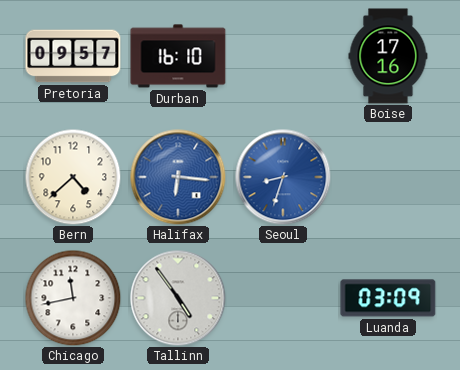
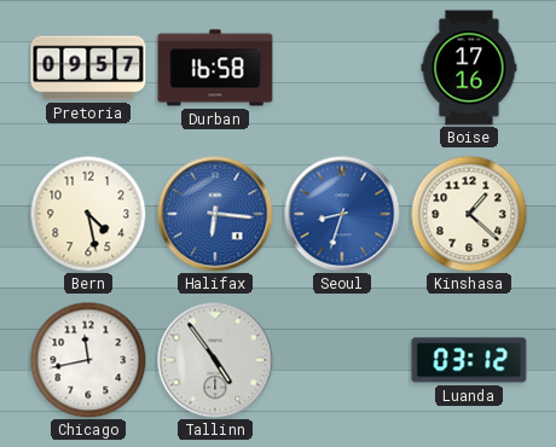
Durban: 16:10 -> 16:58
Bern: 4:38 -> 4:28
Kinshasa: none -> 1:22
Luanda: 03:09 -> 03:12
